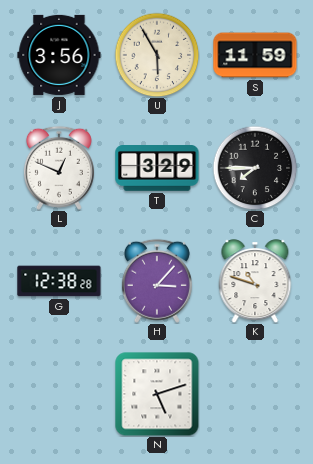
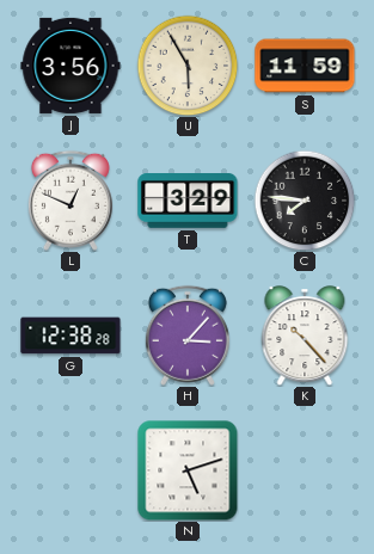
C: 7:45 -> 7:46
K: 10:48 -> 10:23
